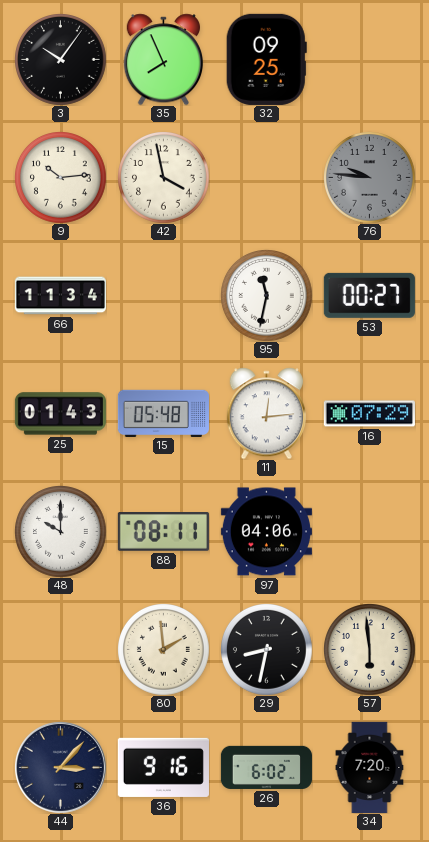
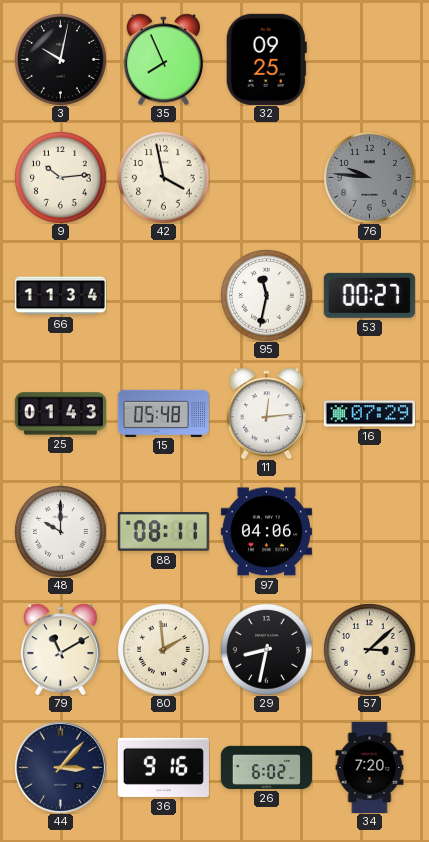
3: 10:06 -> 10:02
79: none -> 11:10
57: 5:59 -> 3:08
